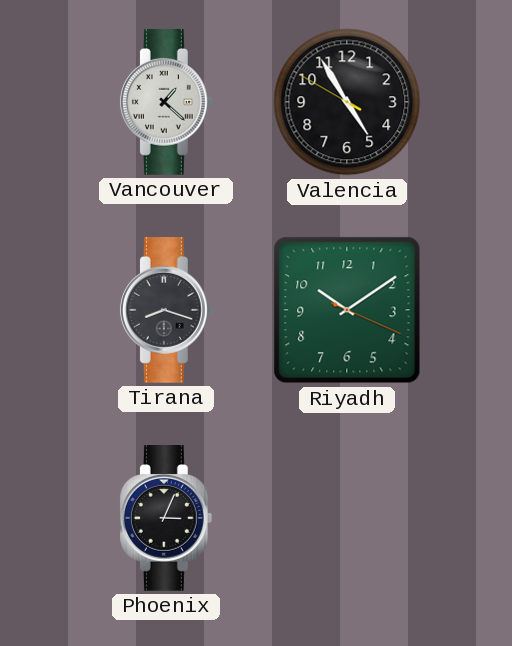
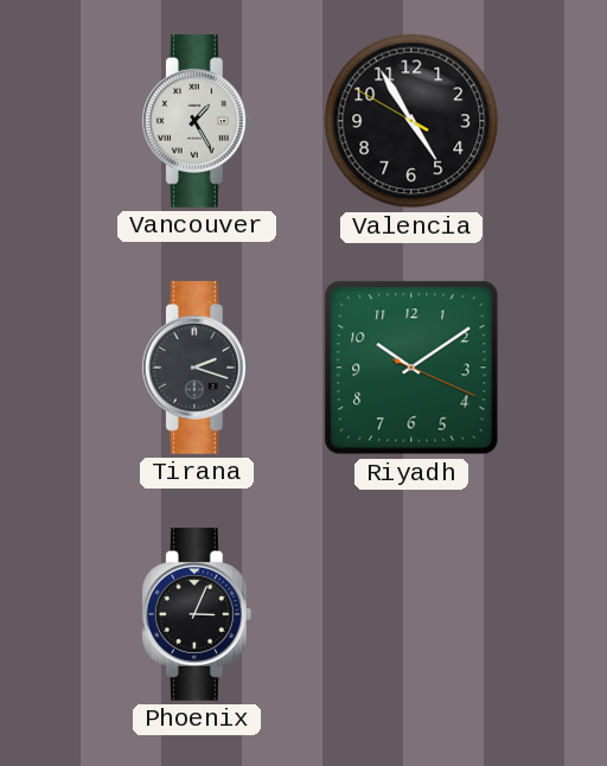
Vancouver: 1:22 -> 1:25
Tirana: 8:18 -> 2:18
